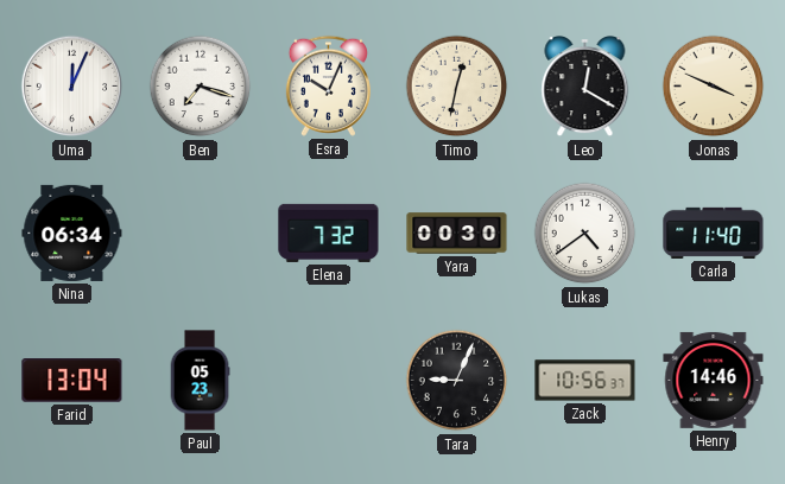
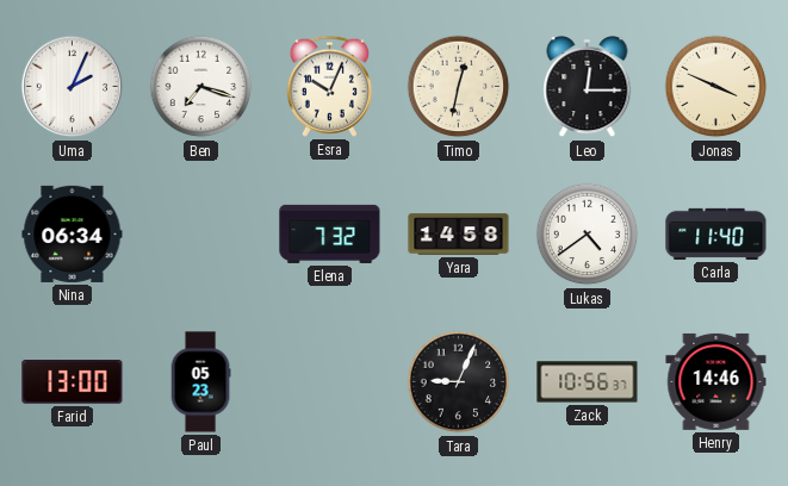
Uma: 12:04 -> 2:04
Leo: 12:20 -> 12:15
Yara: 00:30 -> 14:58
Farid: 13:04 -> 13:00
